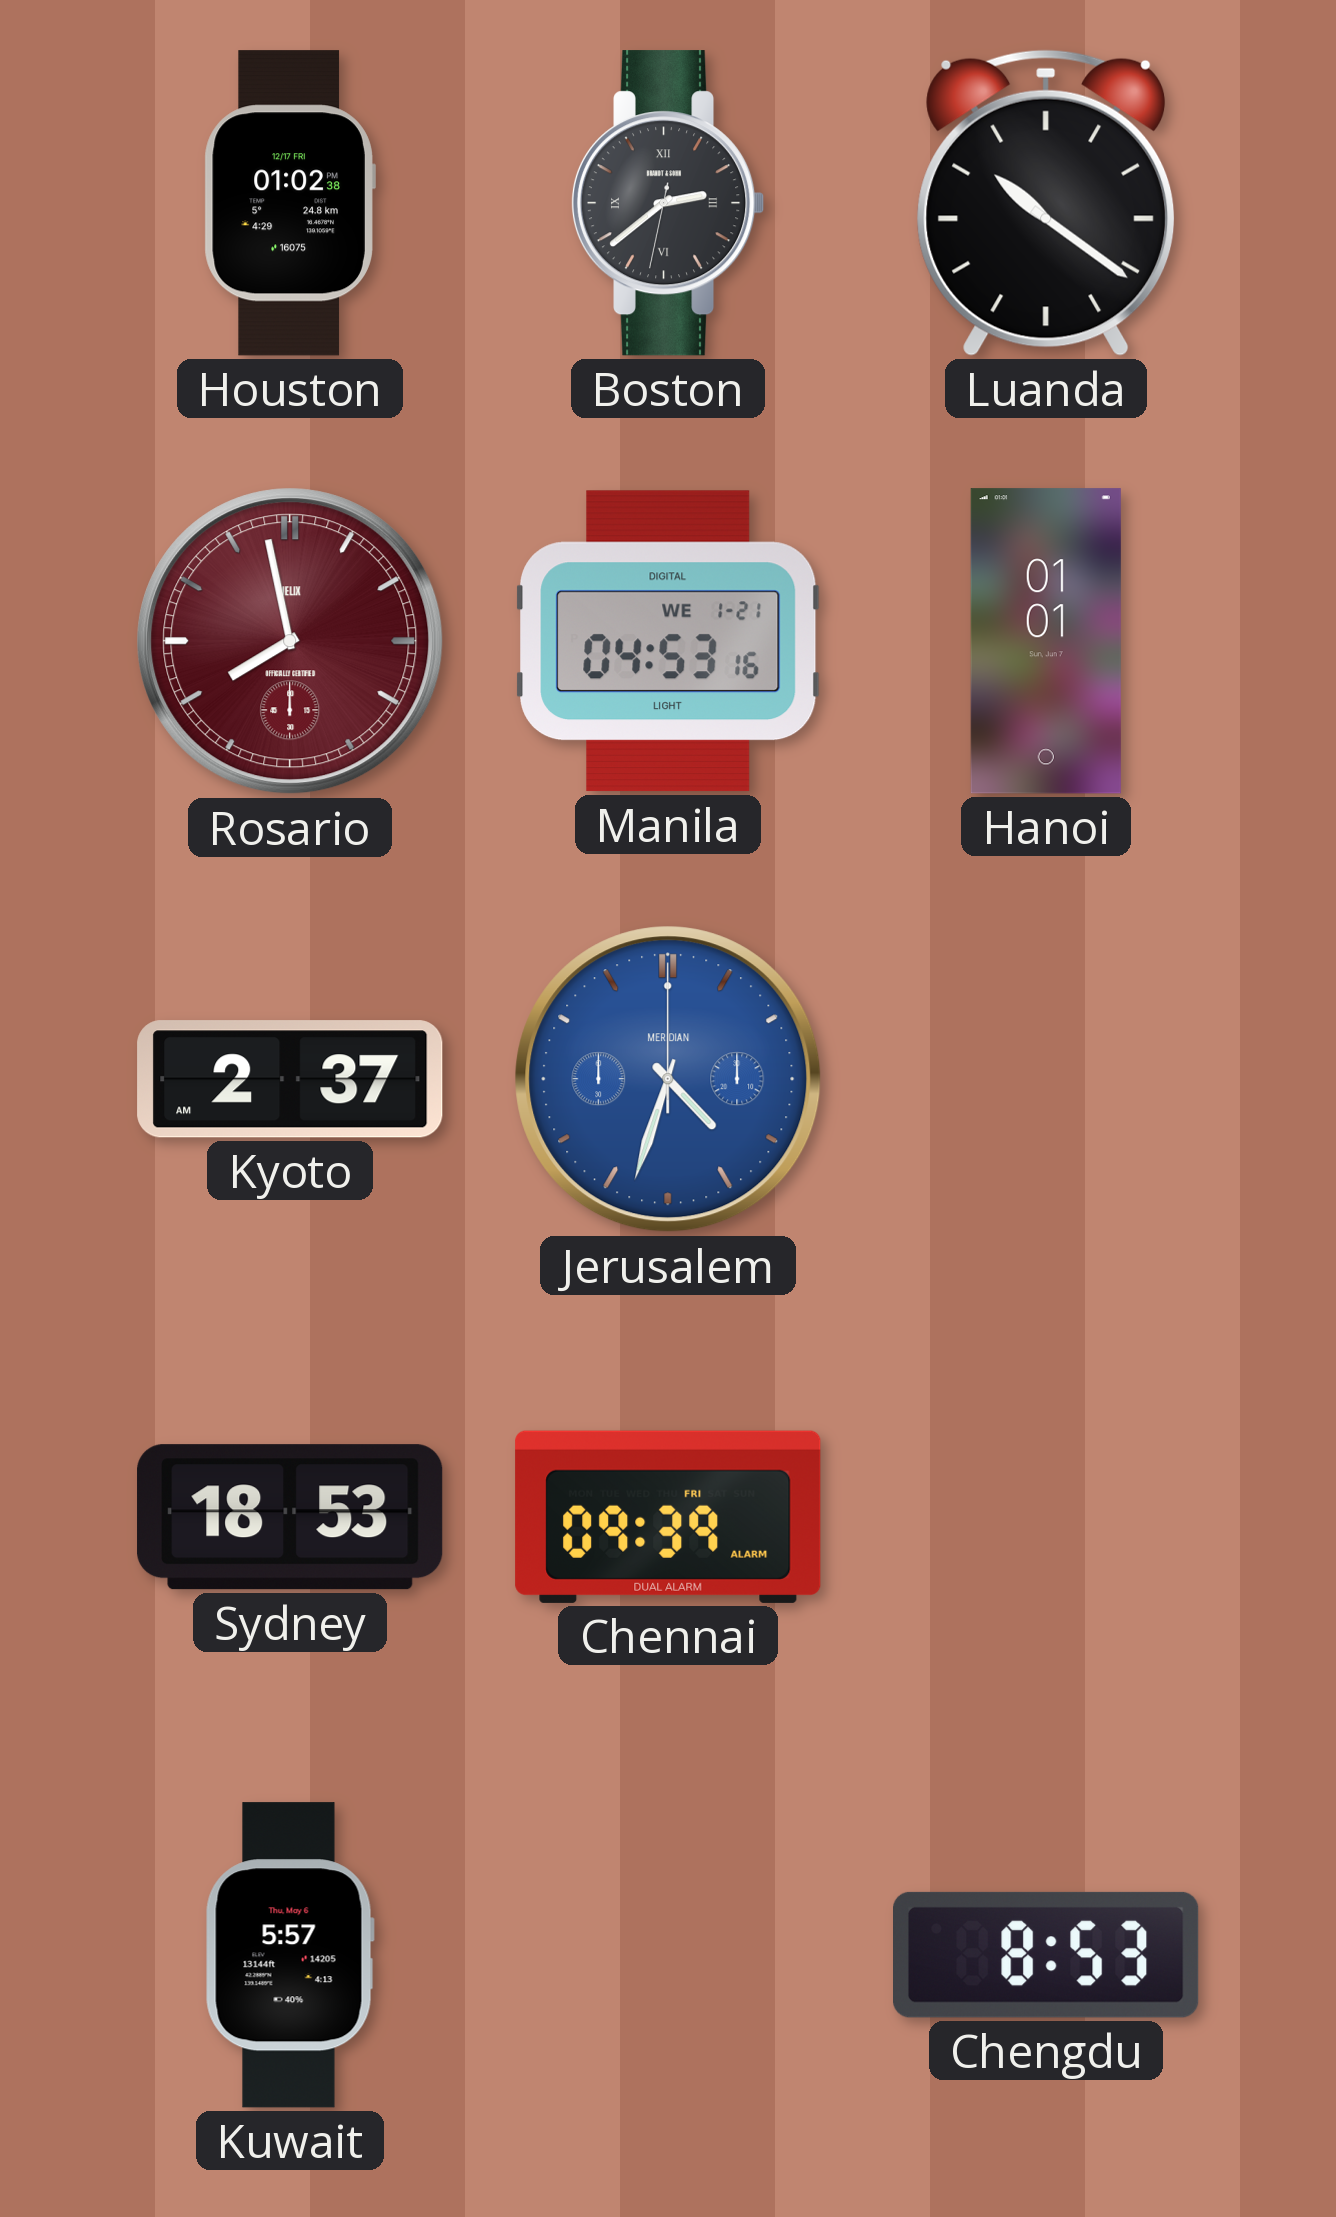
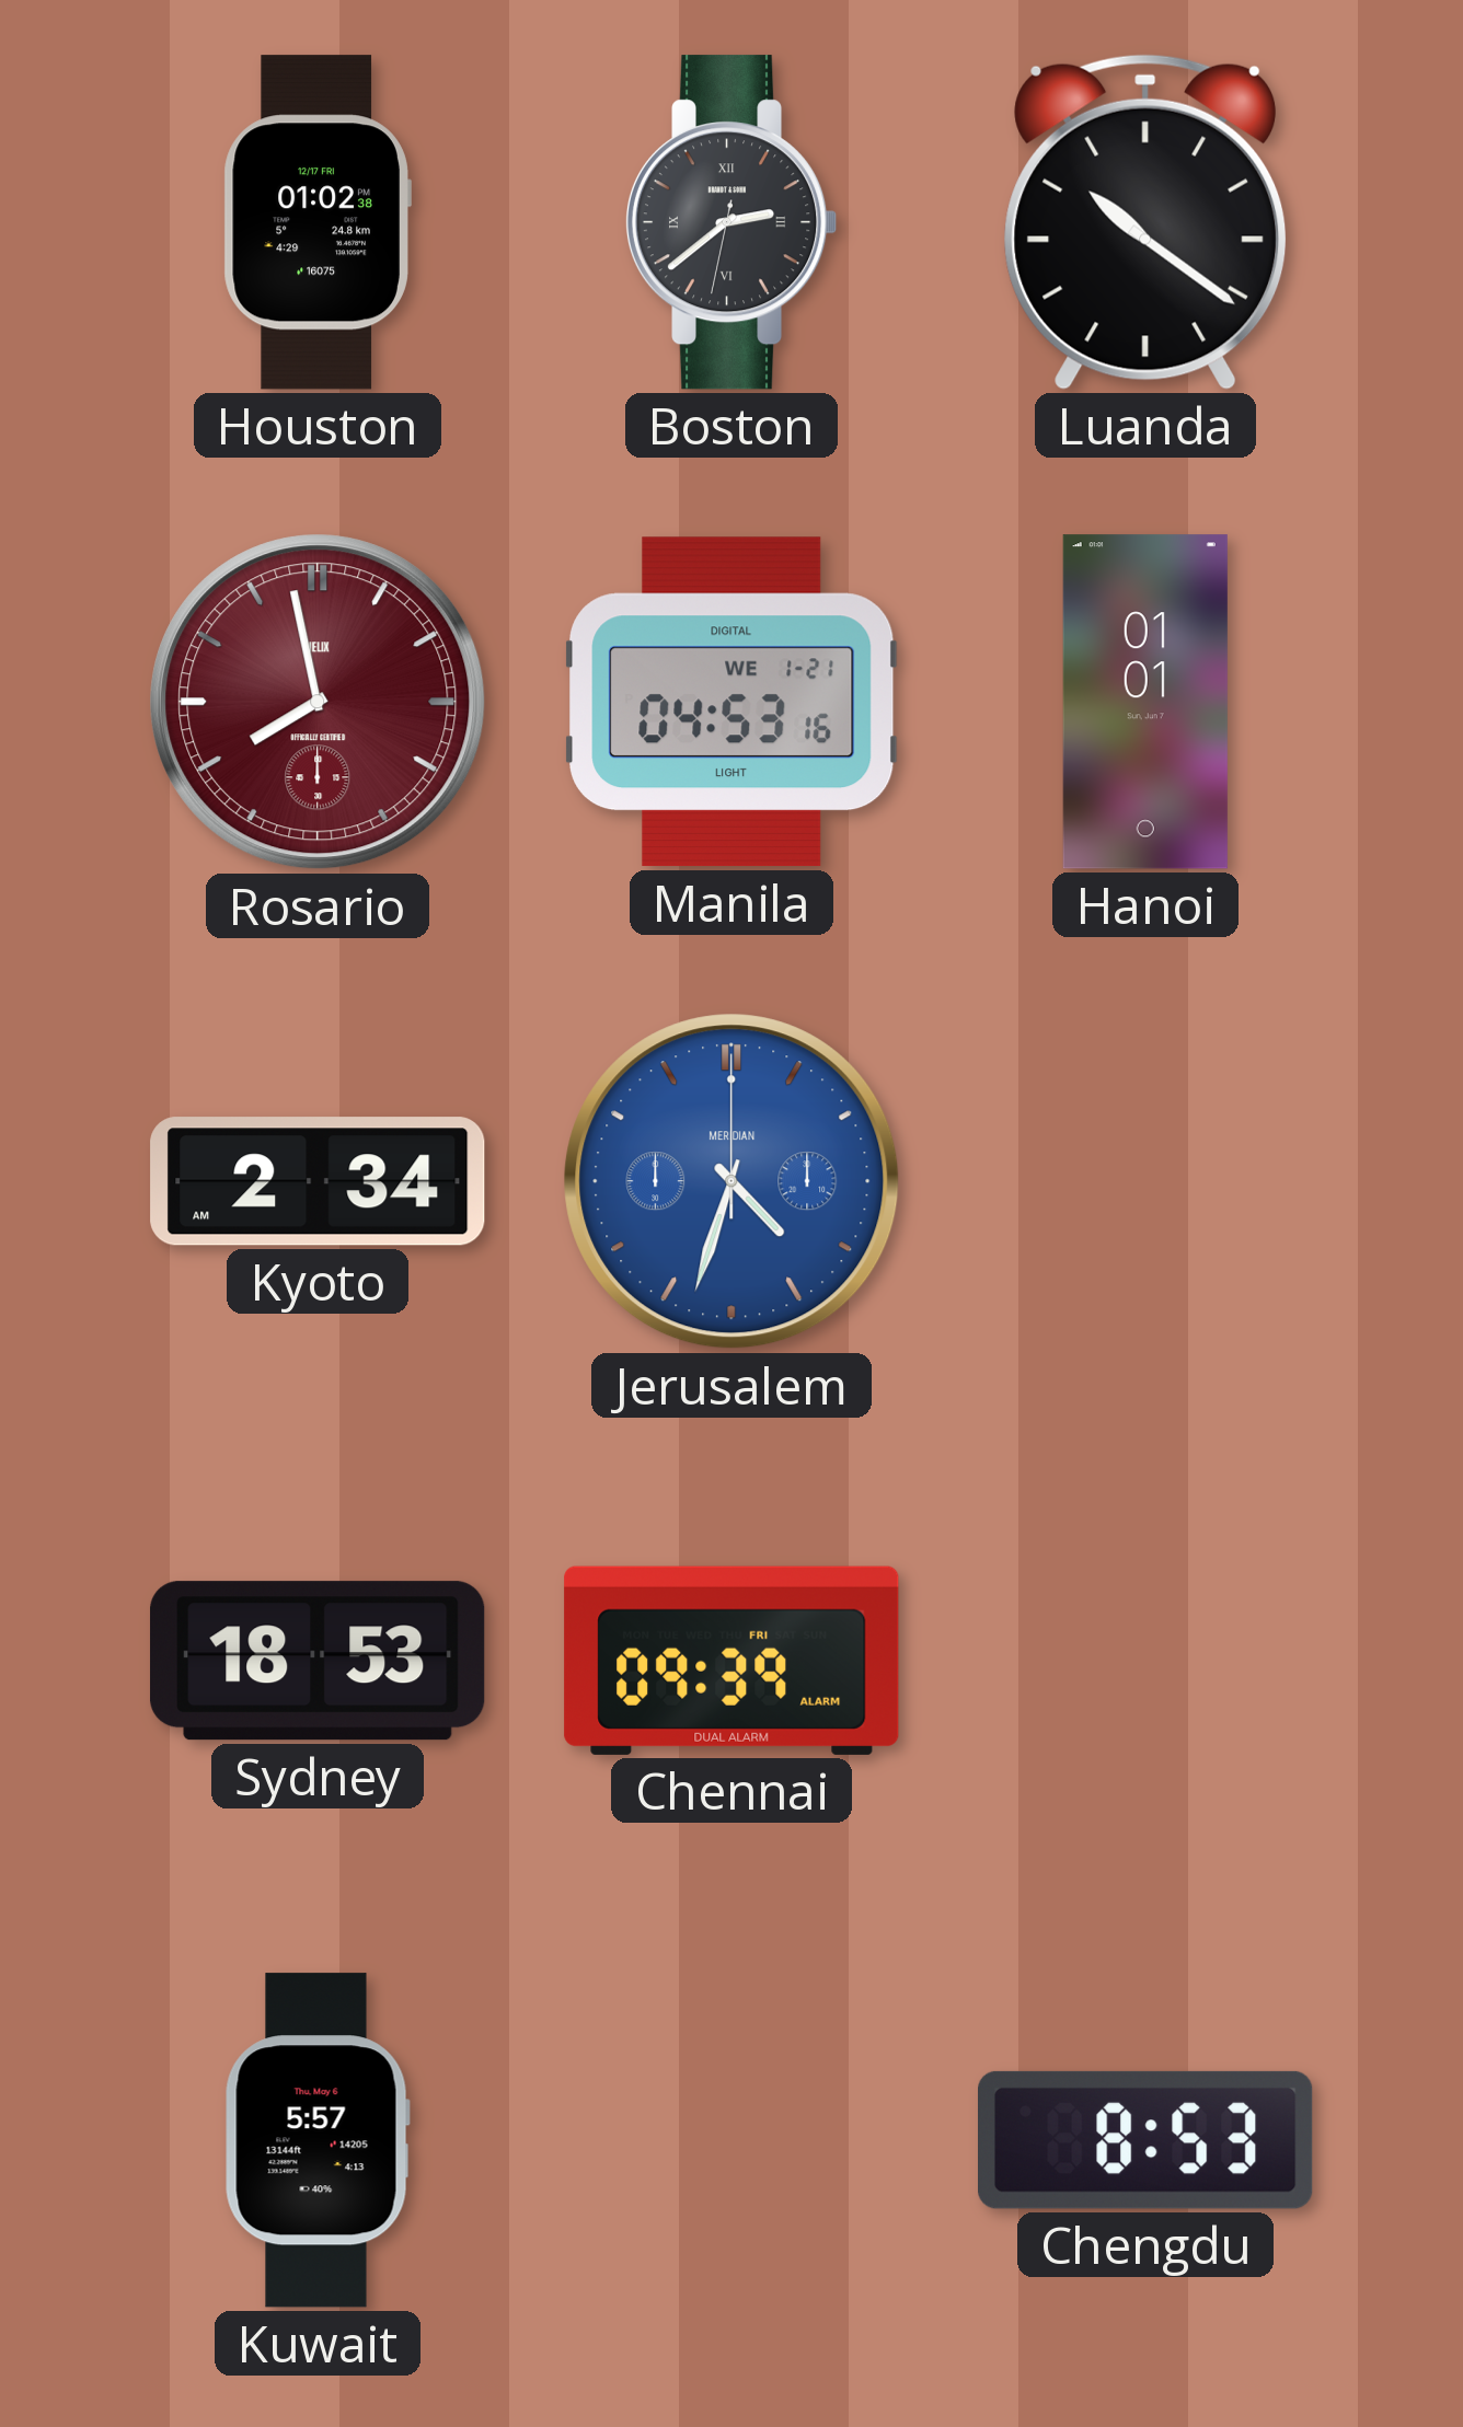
Kyoto: 2:37 -> 2:34
